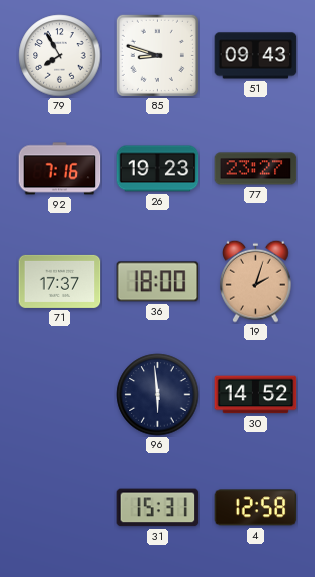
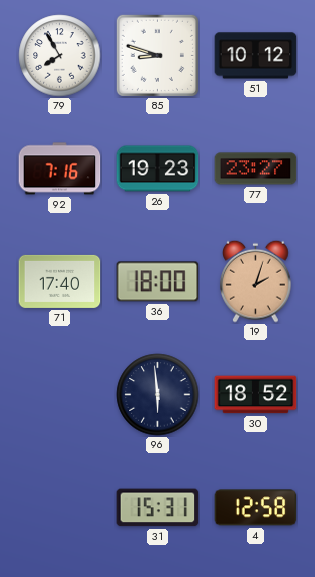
51: 09:43 -> 10:12
71: 17:37 -> 17:40
30: 14:52 -> 18:52
